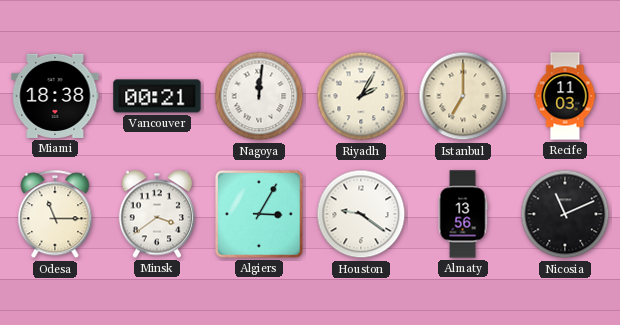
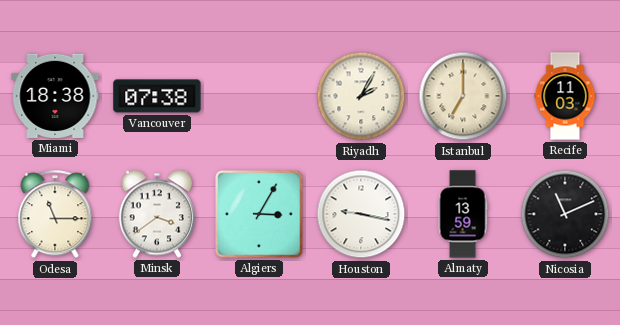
Vancouver: 00:21 -> 07:38
Nagoya: 12:01 -> none
Houston: 9:21 -> 9:17
Almaty: 13:56 -> 13:59
